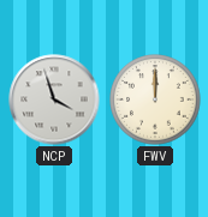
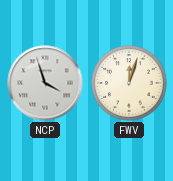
FWV: 12:00 -> 12:03
